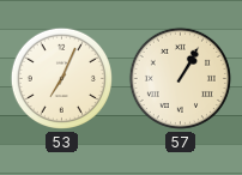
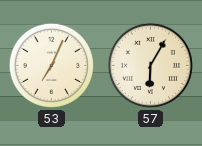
57: 1:05 -> 6:05
